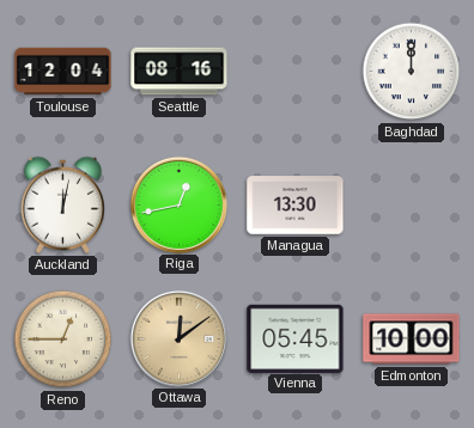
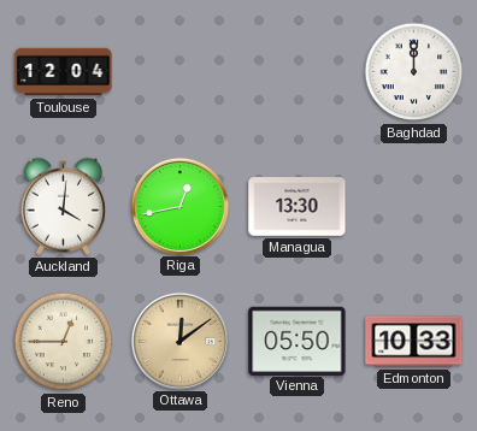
Seattle: 08:16 -> none
Auckland: 12:02 -> 4:01
Vienna: 05:45 -> 05:50
Edmonton: 10:00 -> 10:33
